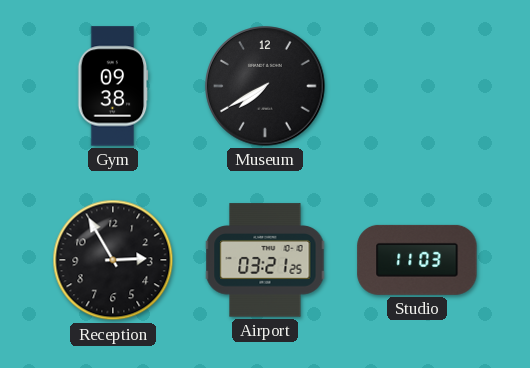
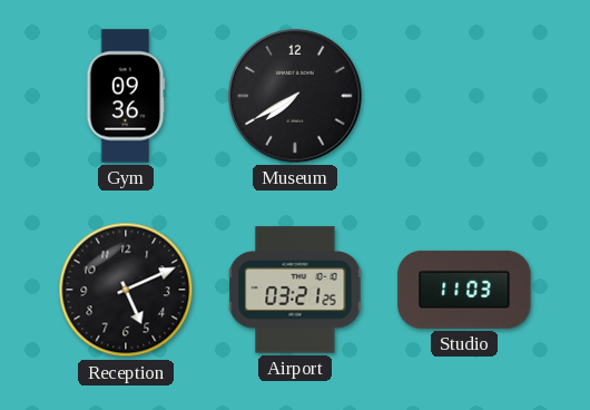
Gym: 09:38 -> 09:36
Reception: 2:55 -> 5:11
